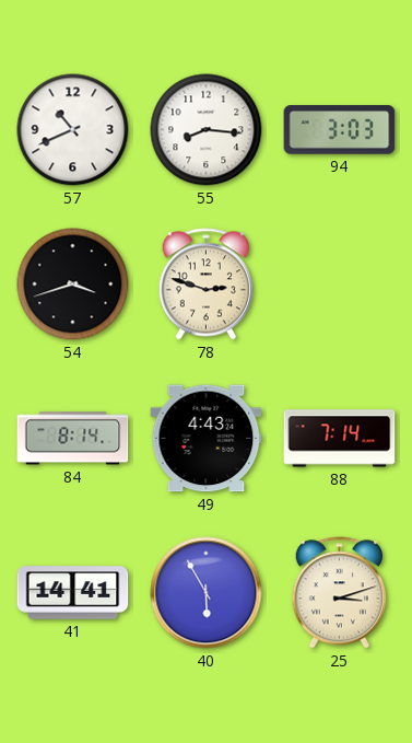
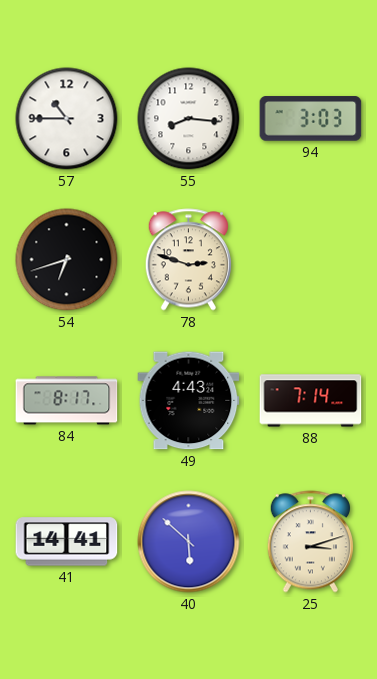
57: 10:41 -> 10:45
54: 3:42 -> 6:42
84: 8:14 -> 8:17
40: 5:55 -> 5:52
